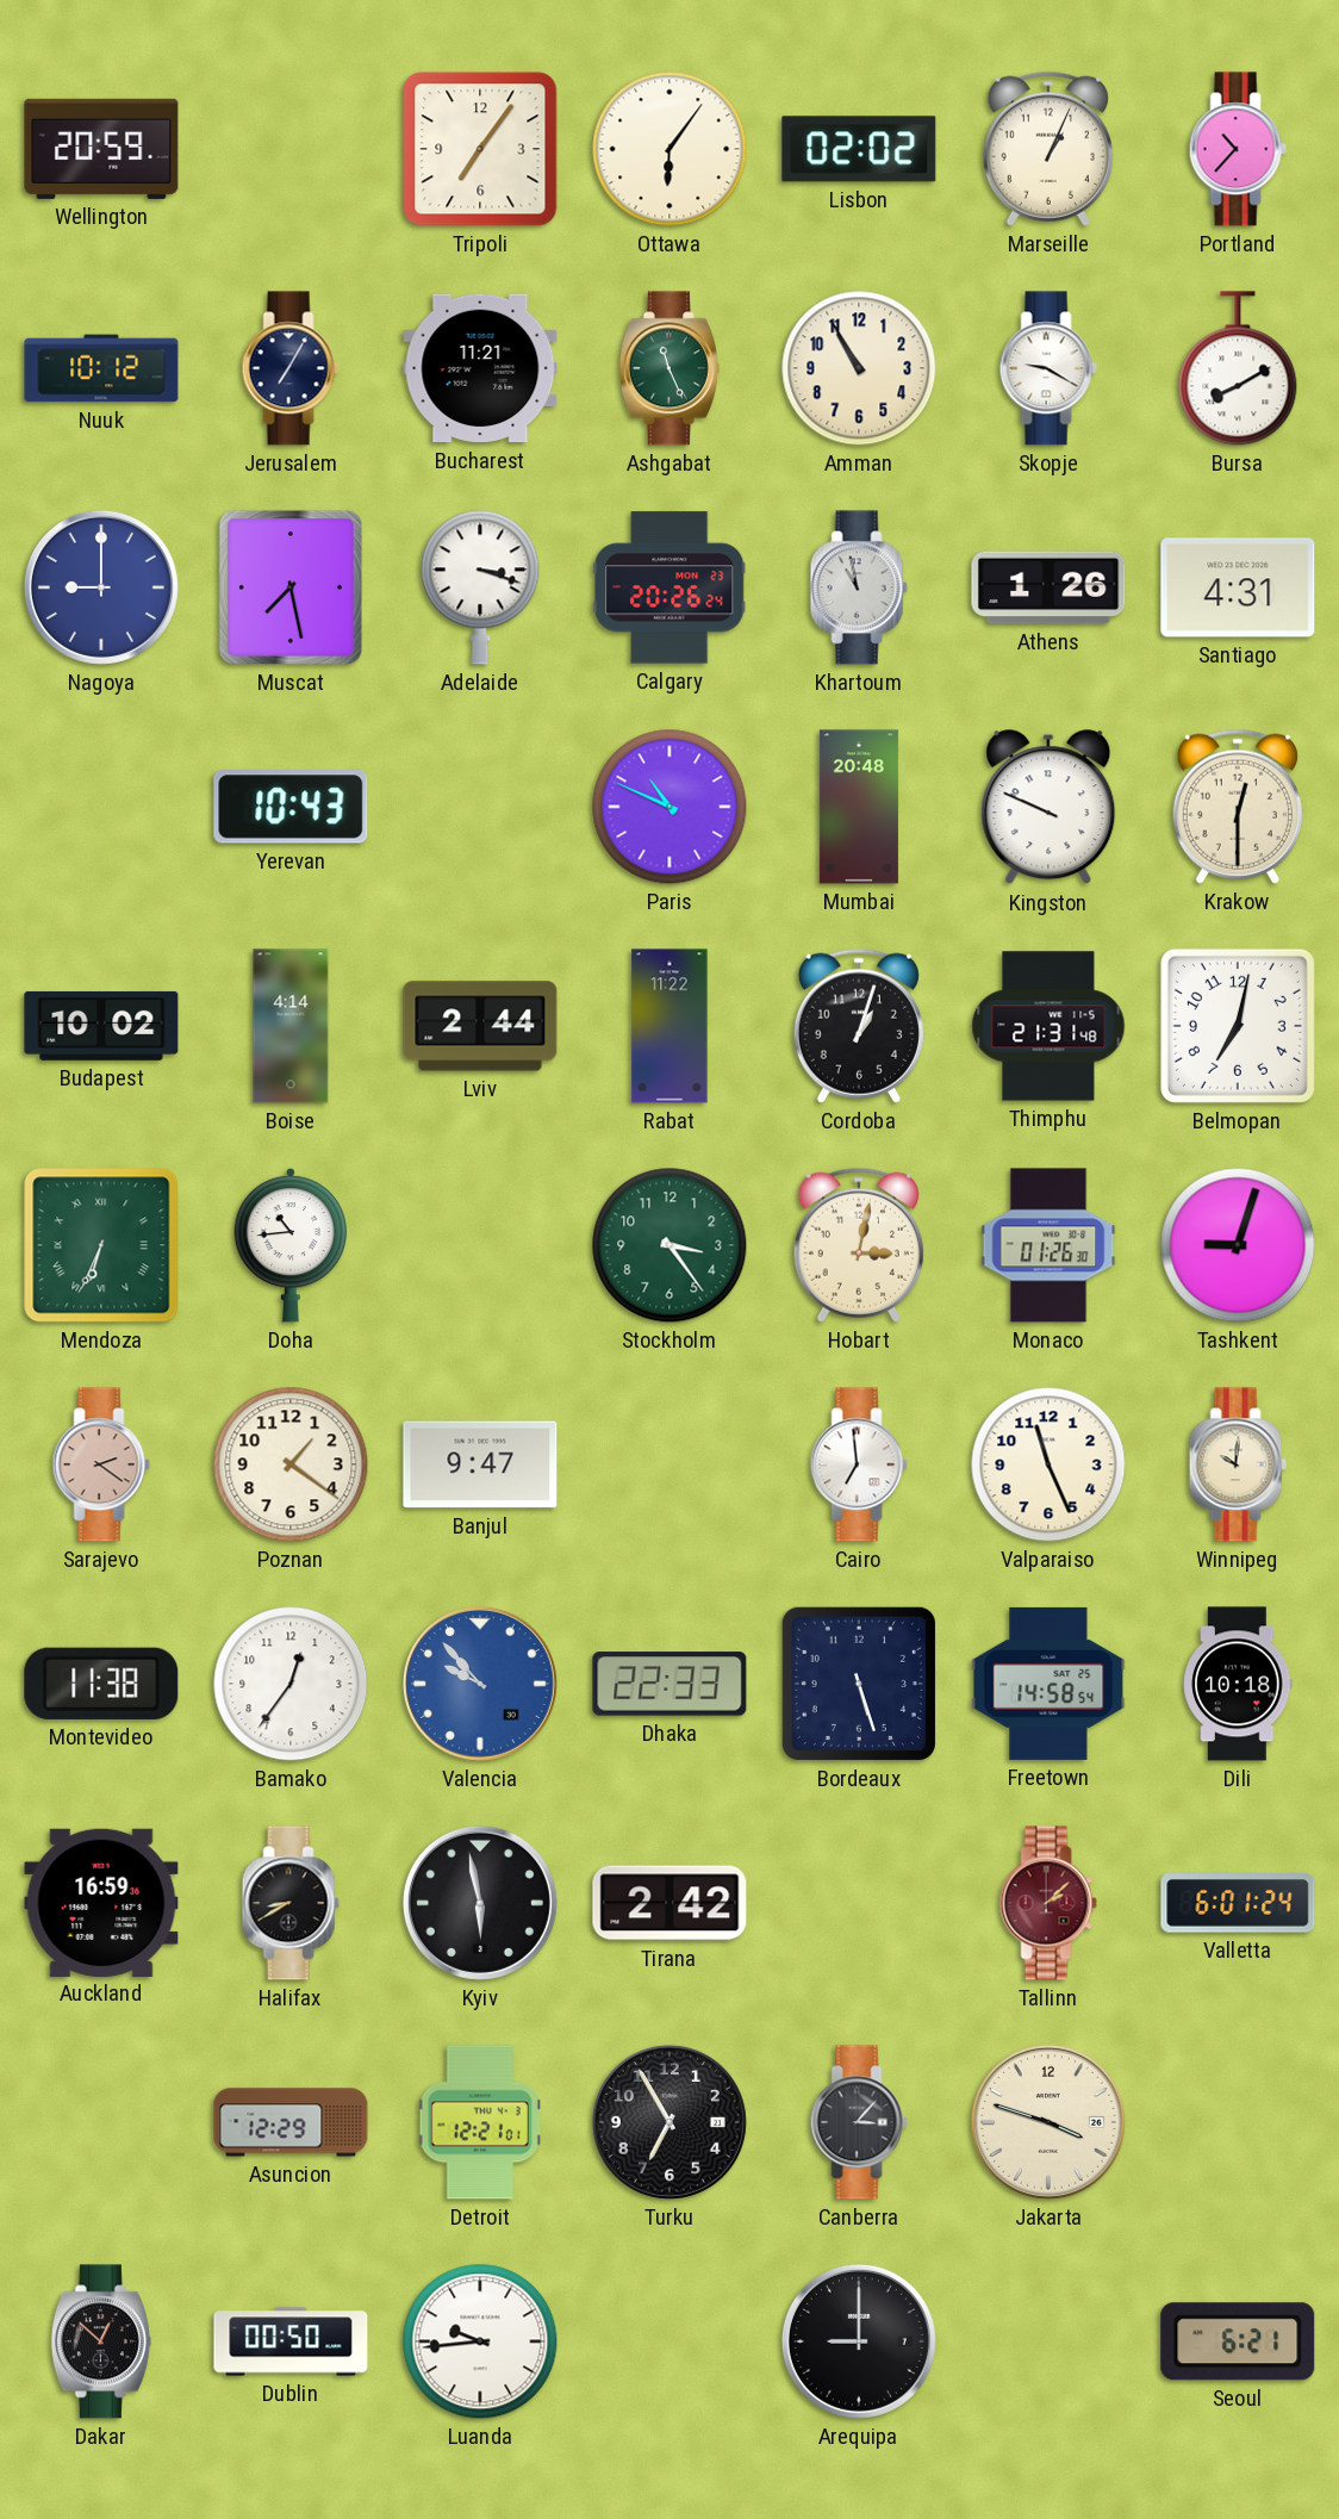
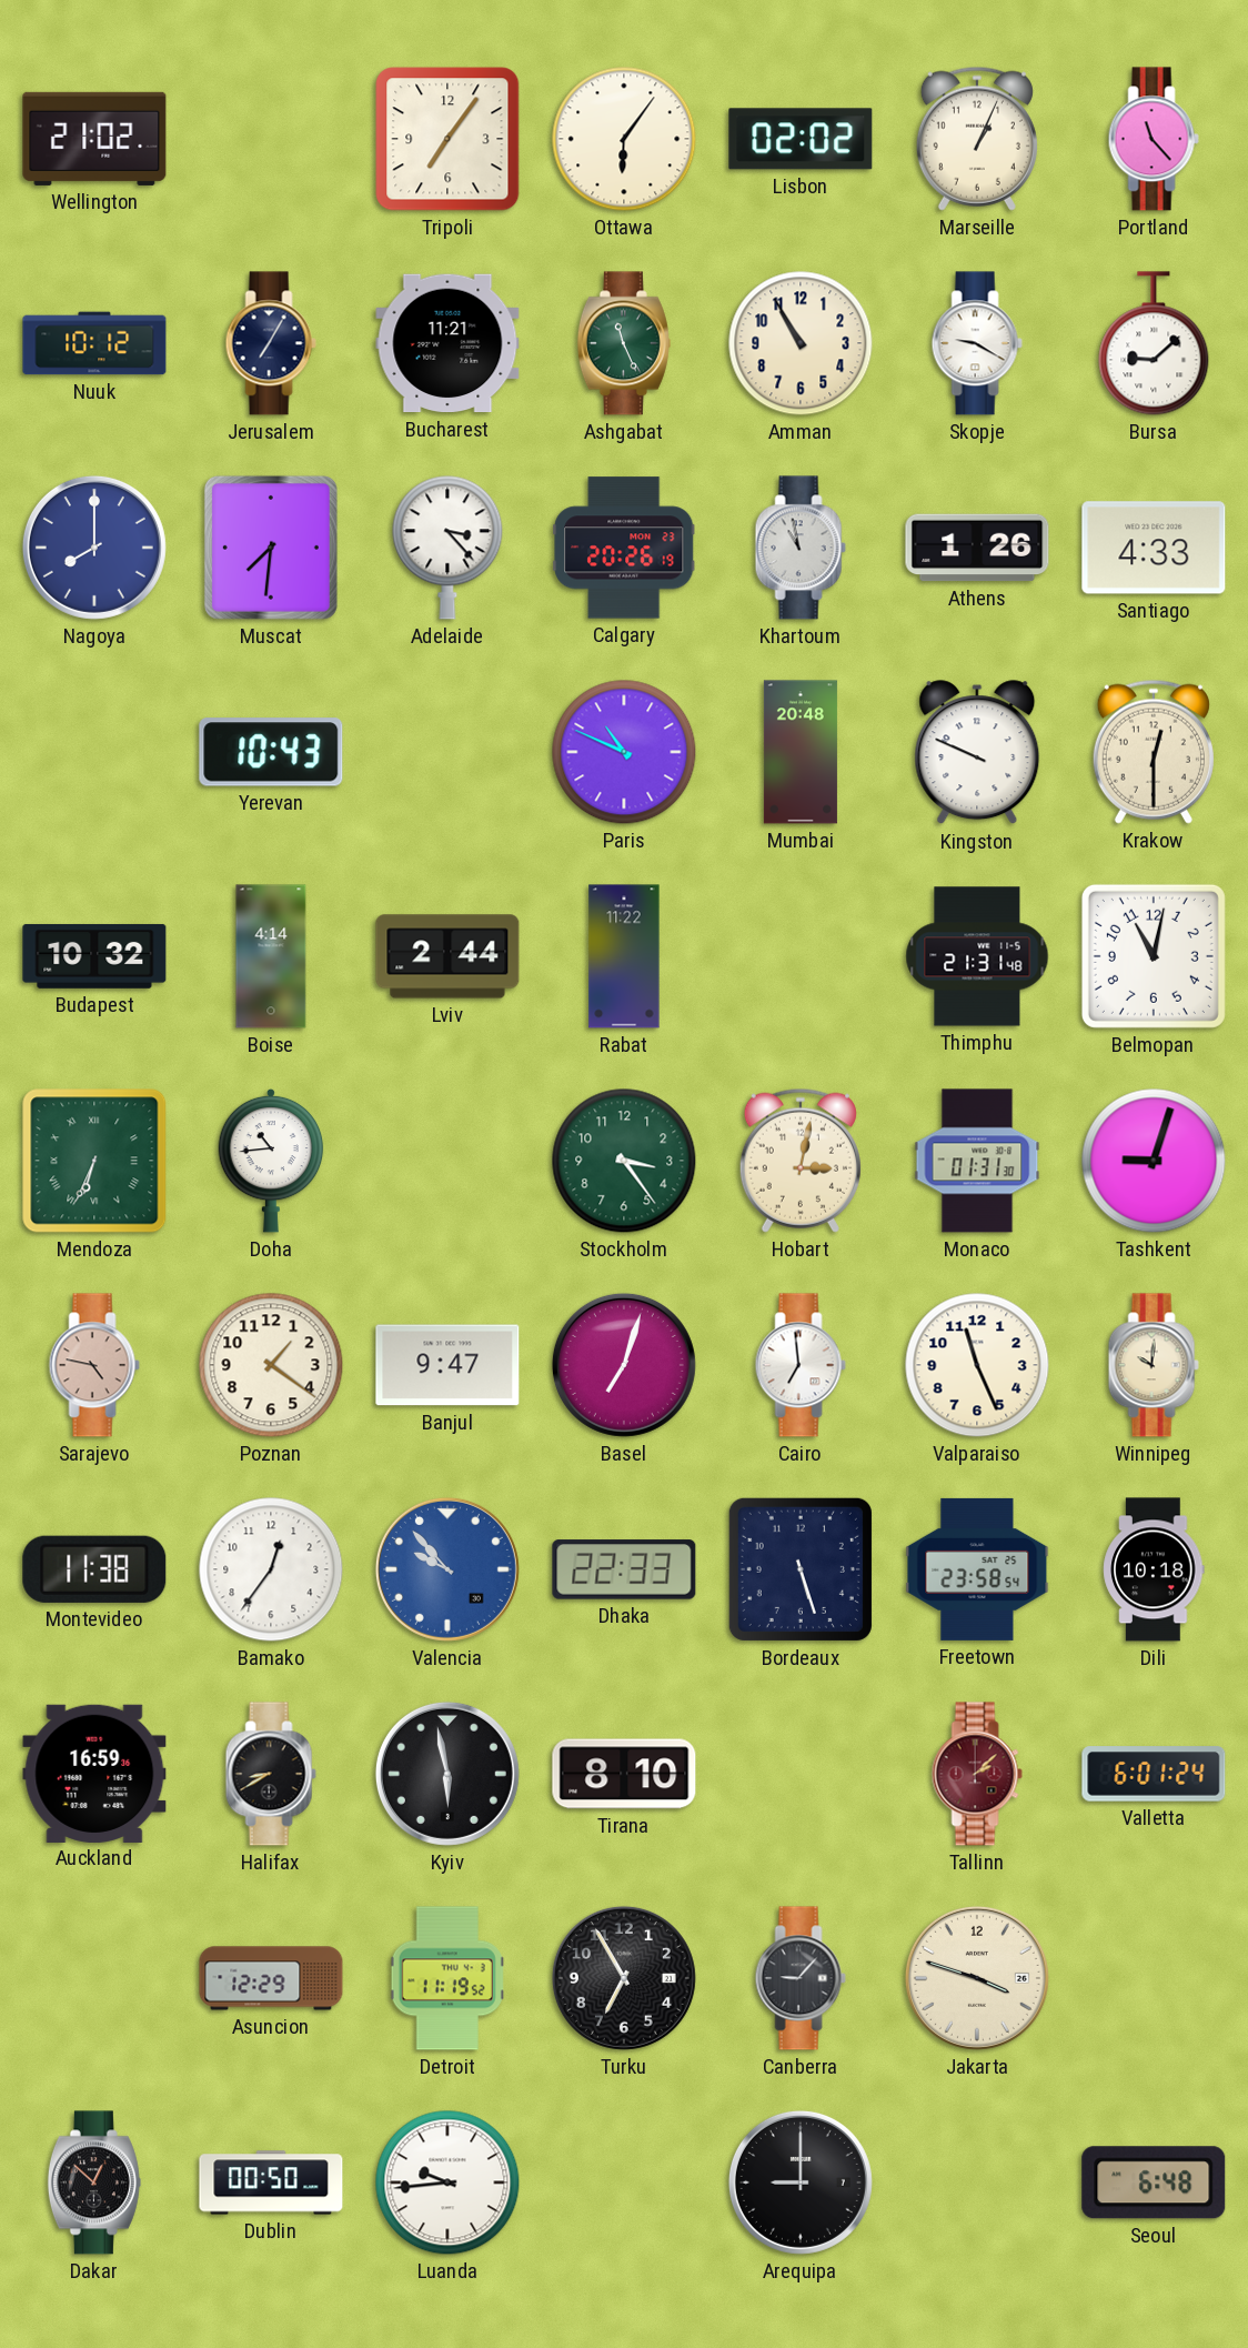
Wellington: 20:59 -> 21:02
Portland: 10:37 -> 11:23
Bursa: 8:10 -> 9:08
Nagoya: 9:00 -> 8:00
Muscat: 7:28 -> 7:31
Adelaide: 3:18 -> 3:23
Calgary: 20:26:24 -> 20:26:19
Santiago: 4:31 -> 4:33
Budapest: 10:02 -> 10:32
Cordoba: 1:03 -> none
Belmopan: 7:02 -> 11:02
Monaco: 01:26 -> 01:31
Sarajevo: 2:21 -> 4:47
Basel: none -> 7:03
Freetown: 14:58 -> 23:58
Tirana: 2:42 -> 8:10
Detroit: 12:21 -> 11:19
Canberra: 3:07 -> 9:07
Seoul: 6:21 -> 6:48
